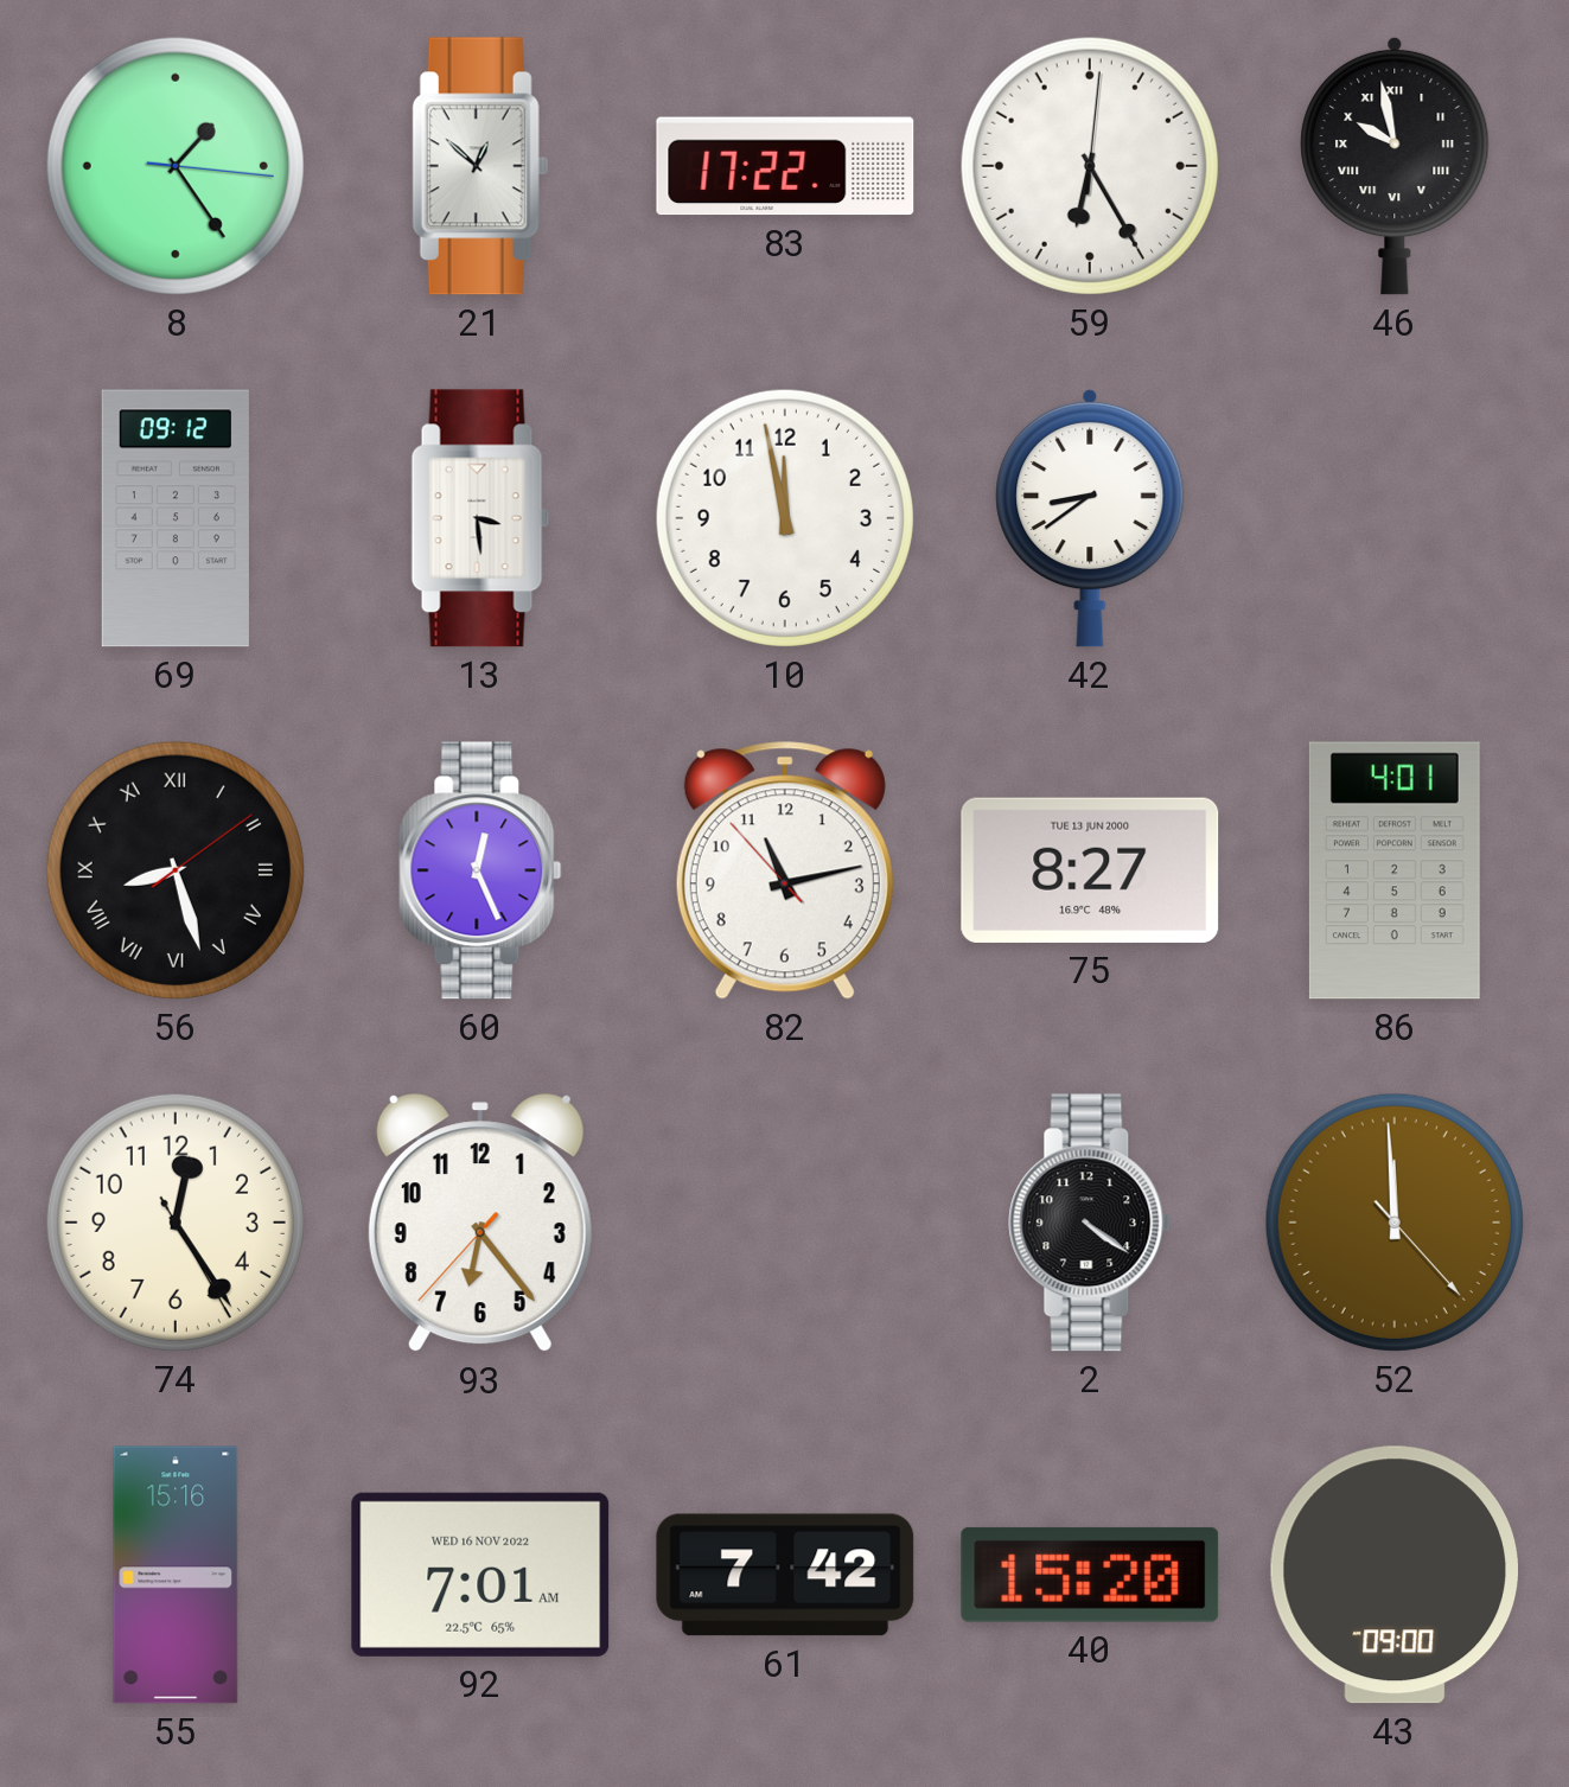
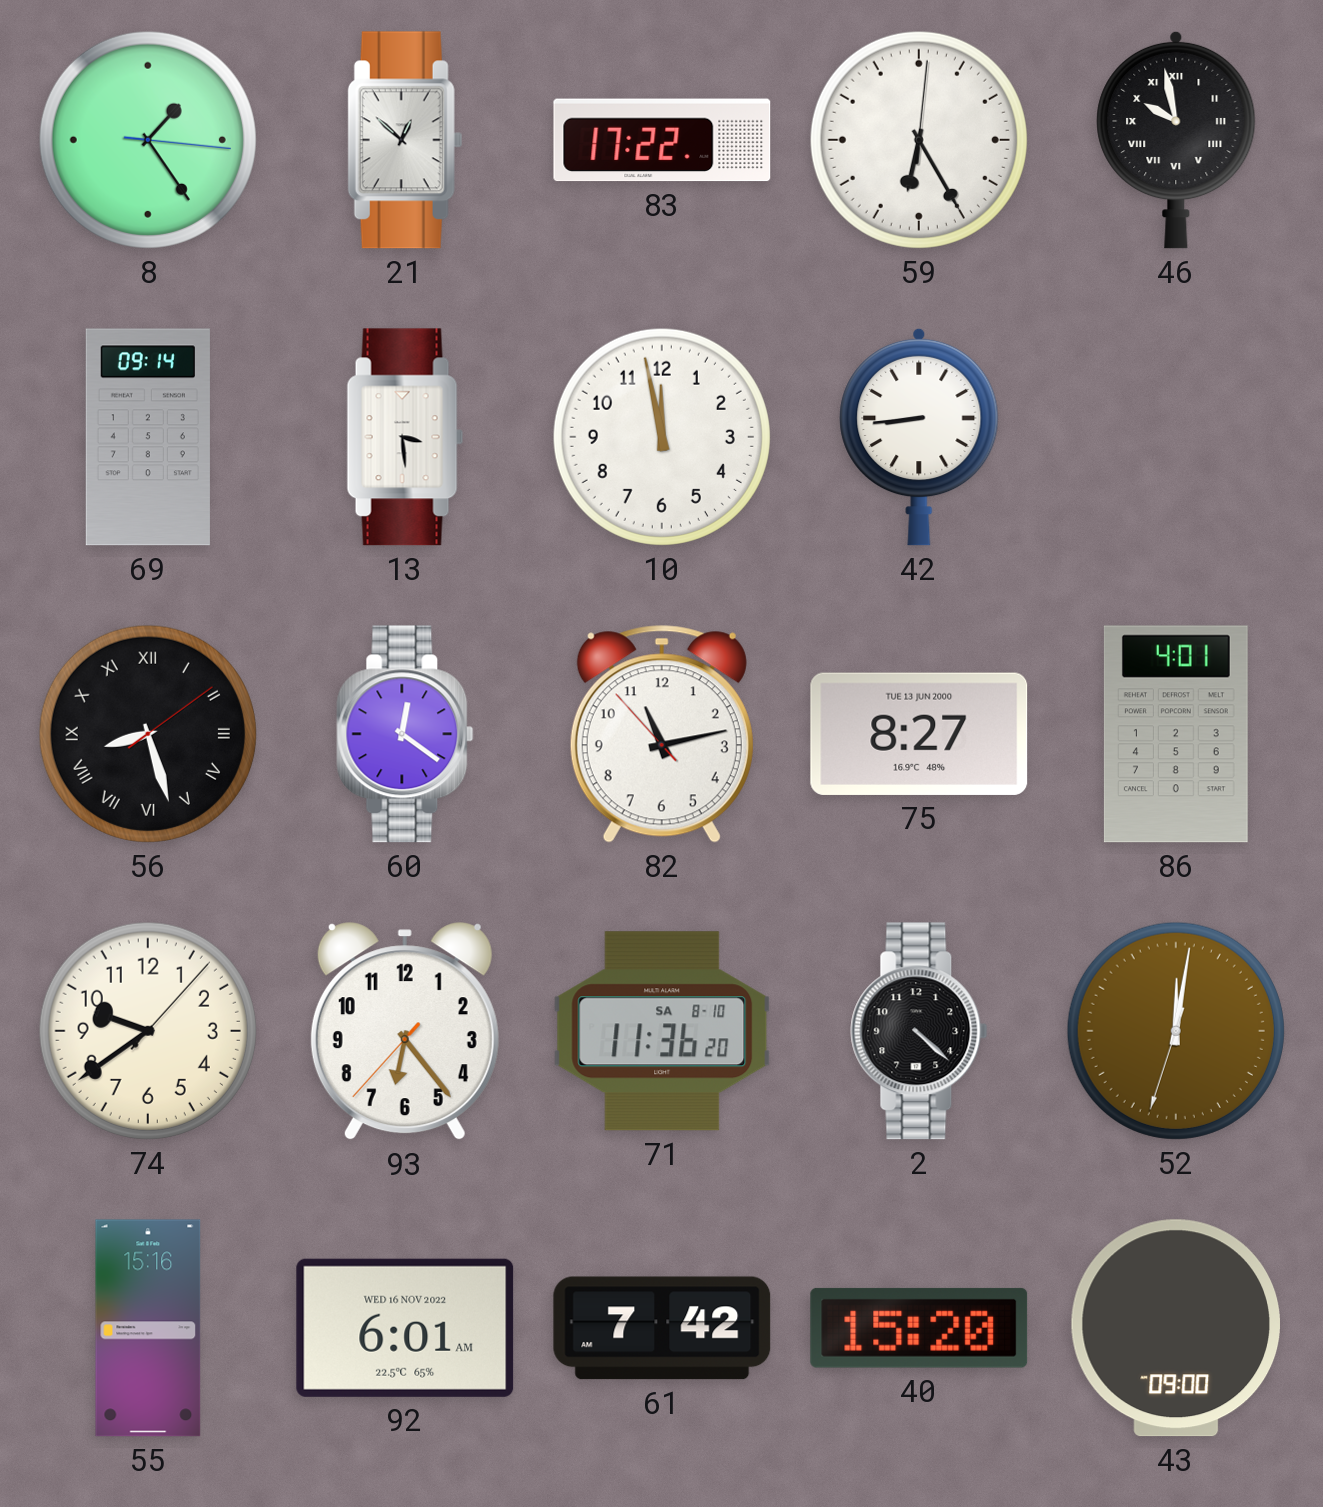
69: 09:12 -> 09:14
42: 8:39 -> 8:44
60: 12:26 -> 12:21
74: 12:24 -> 9:39
71: none -> 11:36
2: 4:21 -> 4:22
52: 11:59 -> 12:01
92: 7:01 -> 6:01
